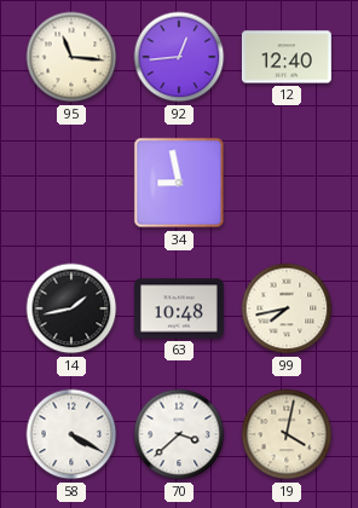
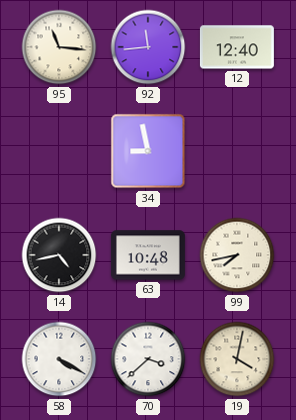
92: 12:44 -> 11:44
14: 1:43 -> 4:43
